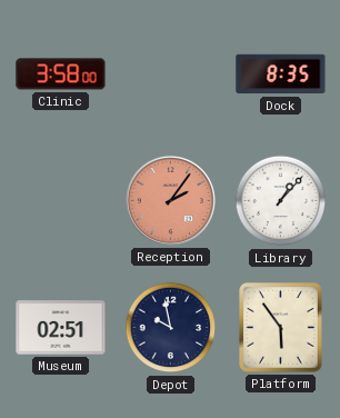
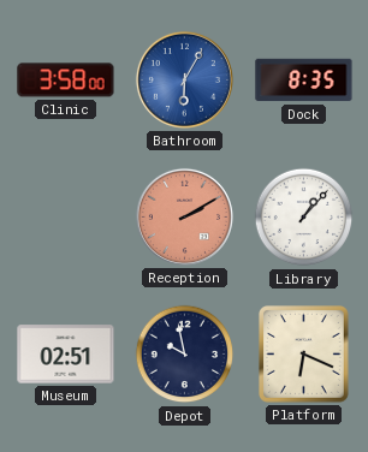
Bathroom: none -> 6:05
Reception: 2:06 -> 2:10
Platform: 5:54 -> 6:19
